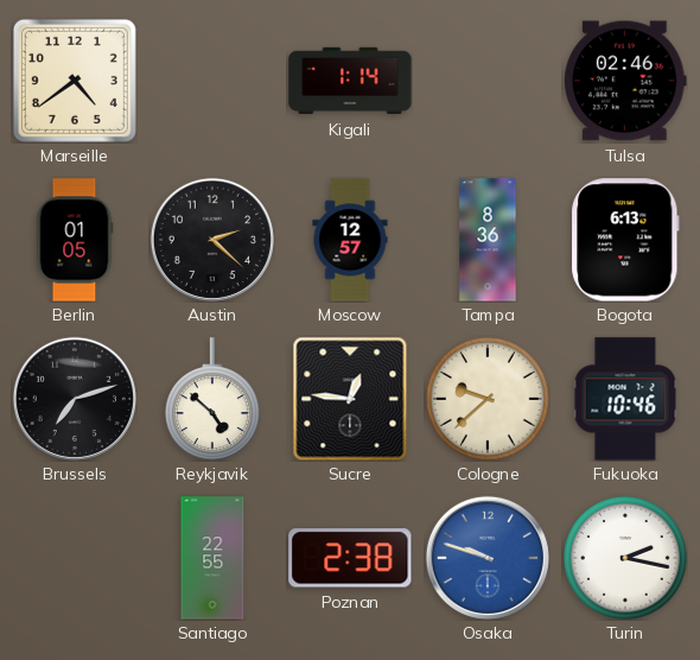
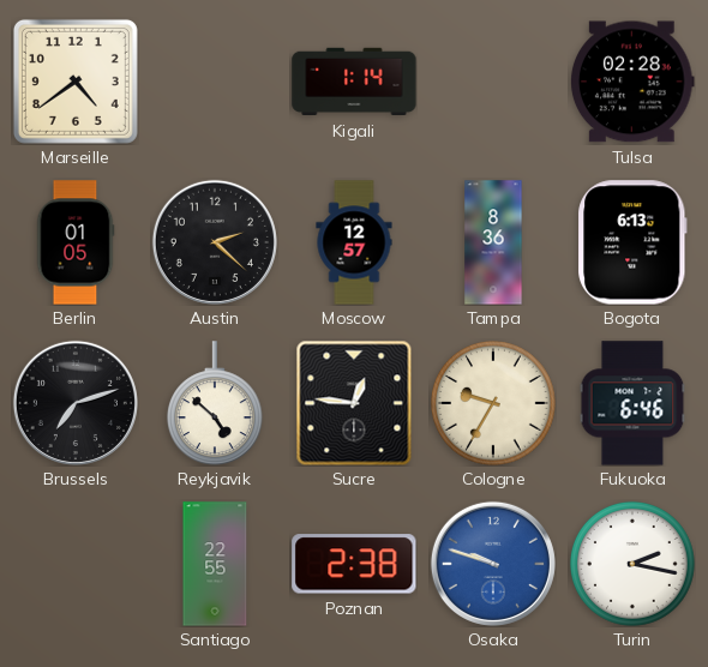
Tulsa: 02:46 -> 02:28
Cologne: 9:38 -> 9:35
Fukuoka: 10:46 -> 6:46
